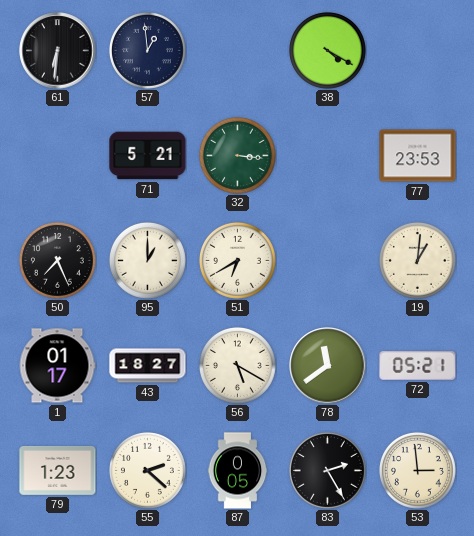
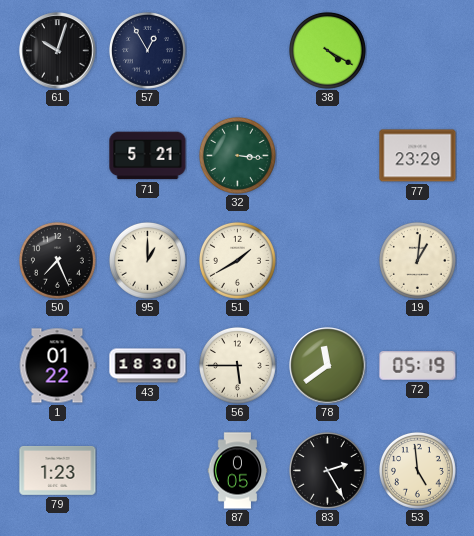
61: 6:31 -> 10:03
57: 12:59 -> 12:55
77: 23:53 -> 23:29
51: 6:40 -> 1:40
1: 01:17 -> 01:22
43: 18:27 -> 18:30
56: 5:20 -> 5:45
72: 05:21 -> 05:19
55: 2:22 -> none
53: 2:59 -> 4:59
